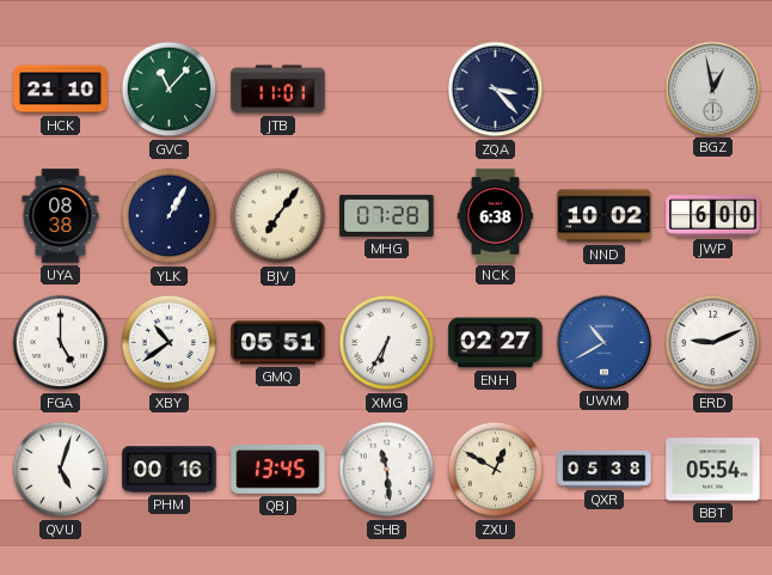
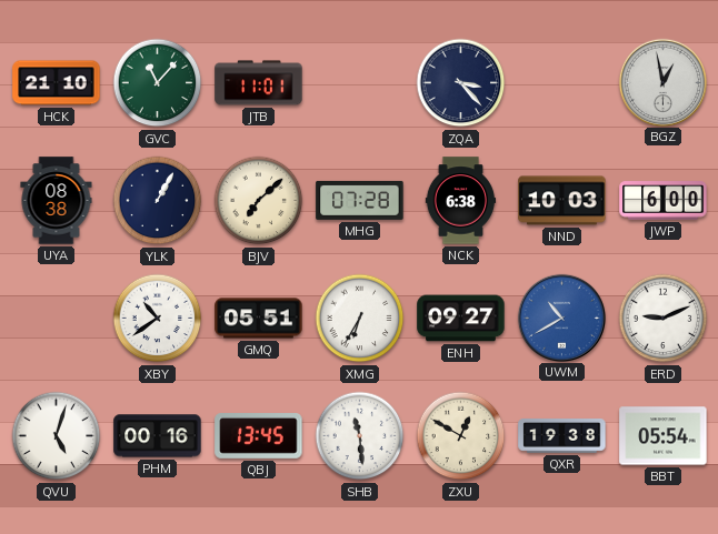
BJV: 7:06 -> 7:08
NND: 10:02 -> 10:03
FGA: 5:00 -> none
ENH: 02:27 -> 09:27
QXR: 05:38 -> 19:38
